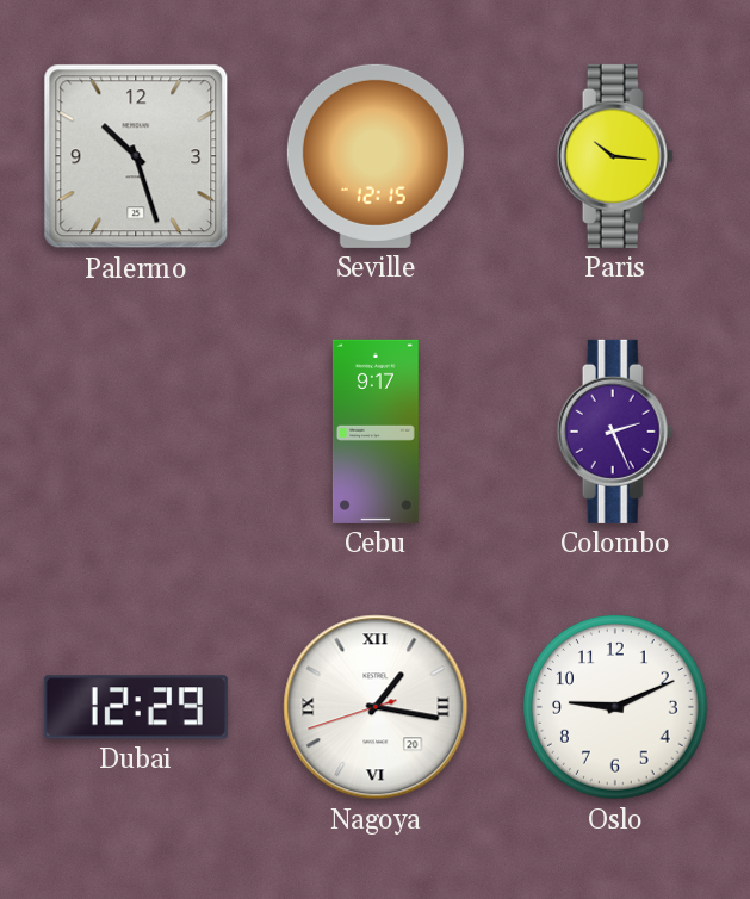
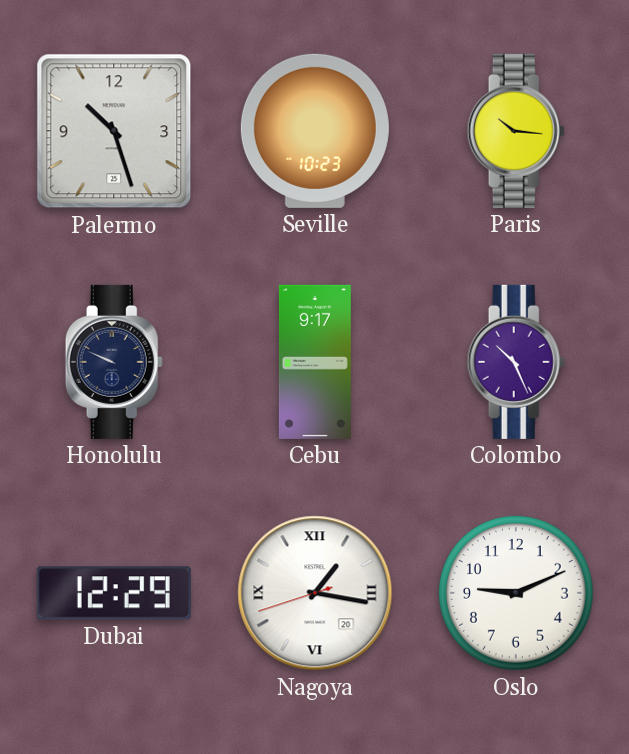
Seville: 12:15 -> 10:23
Honolulu: none -> 9:49
Colombo: 2:26 -> 10:26
